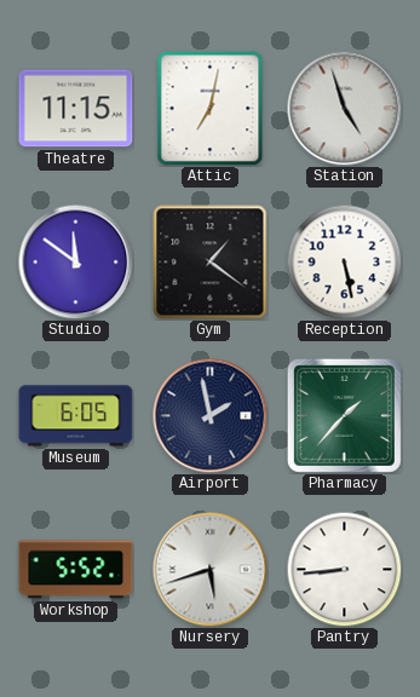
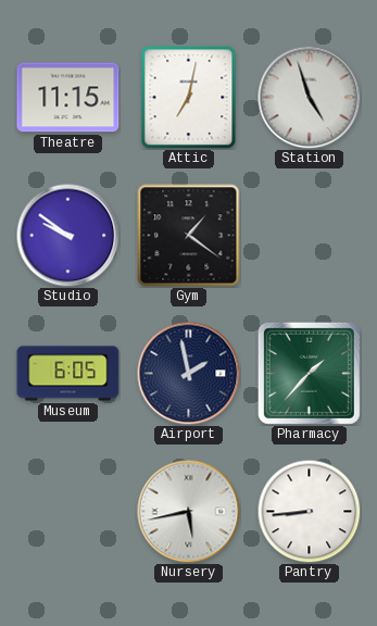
Studio: 11:51 -> 9:51
Reception: 5:28 -> none
Workshop: 5:52 -> none
Nursery: 5:42 -> 5:43
